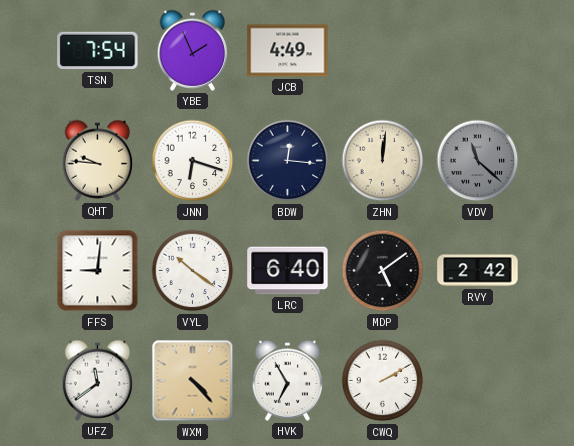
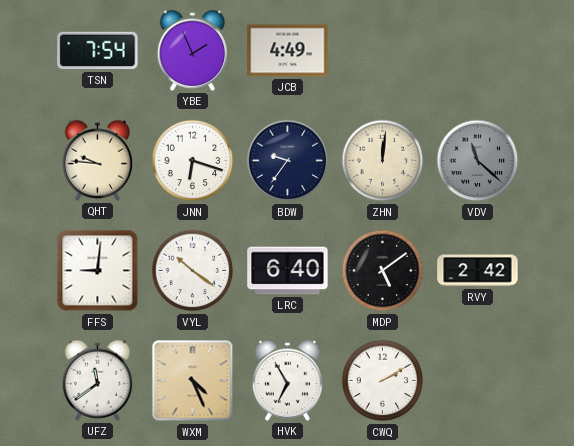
BDW: 12:16 -> 9:36
WXM: 4:23 -> 4:26
